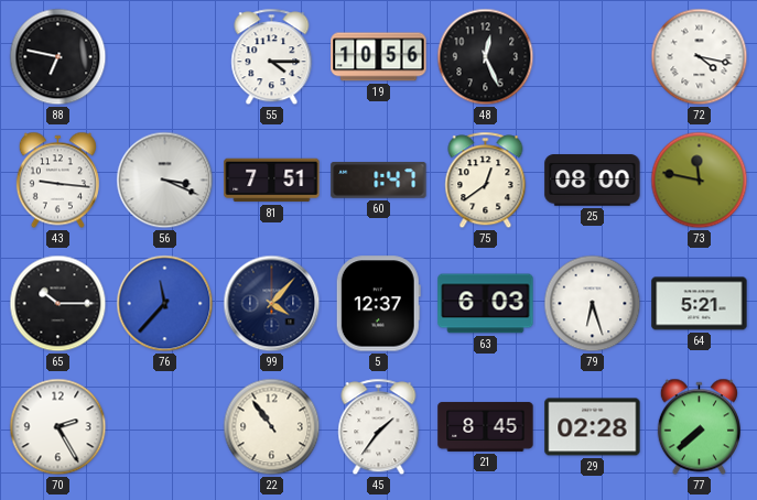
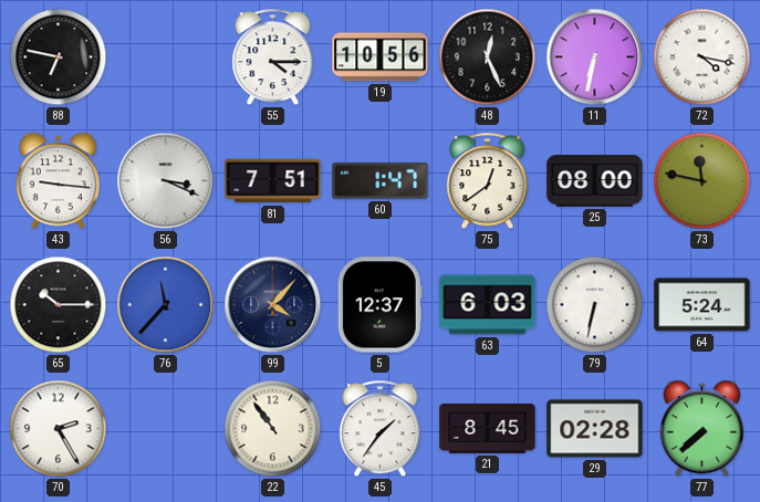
11: none -> 6:32
79: 6:27 -> 6:32
64: 5:21 -> 5:24
